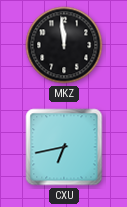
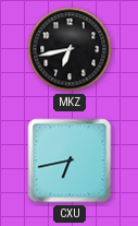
MKZ: 11:59 -> 6:43
